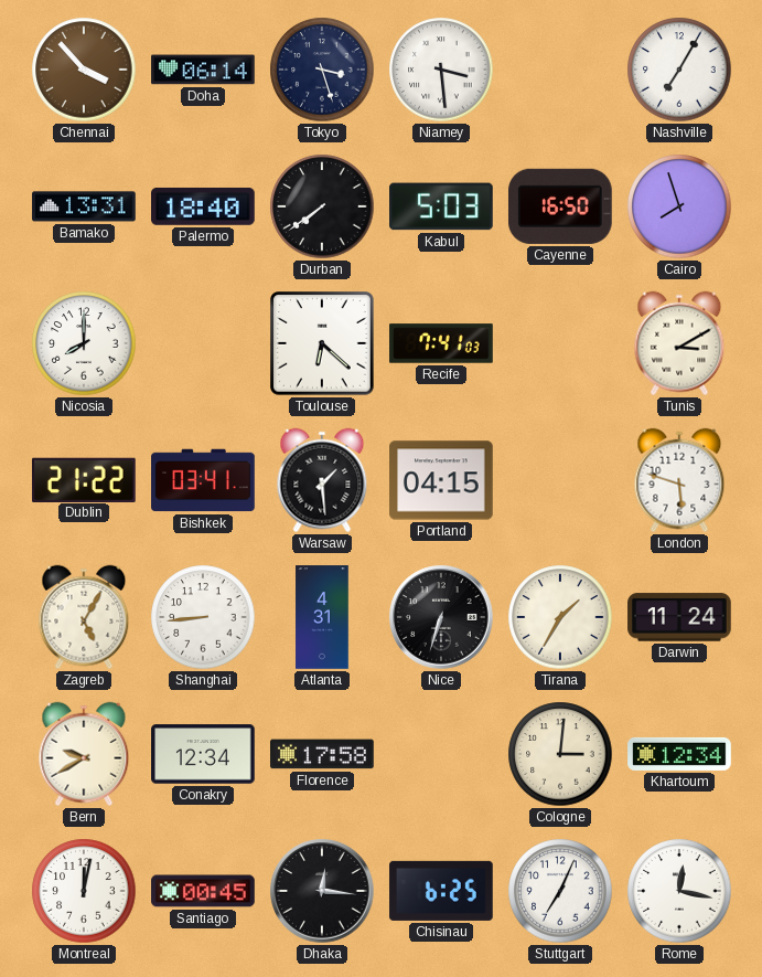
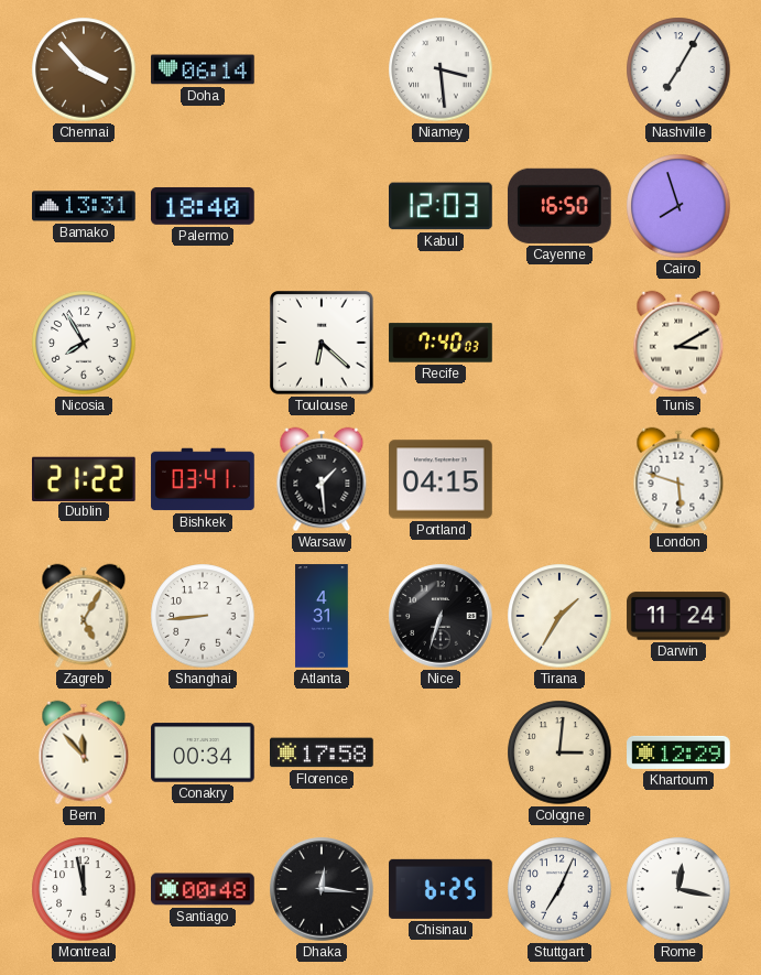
Tokyo: 3:27 -> none
Durban: 7:39 -> none
Kabul: 5:03 -> 12:03
Nicosia: 8:00 -> 7:55
Recife: 7:41 -> 7:40
Bern: 9:40 -> 11:53
Conakry: 12:34 -> 00:34
Khartoum: 12:34 -> 12:29
Montreal: 12:02 -> 11:58
Santiago: 00:45 -> 00:48
